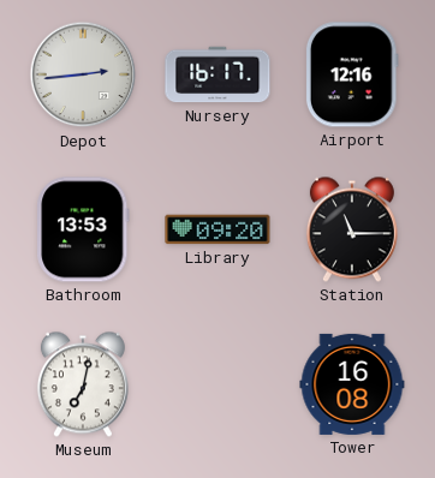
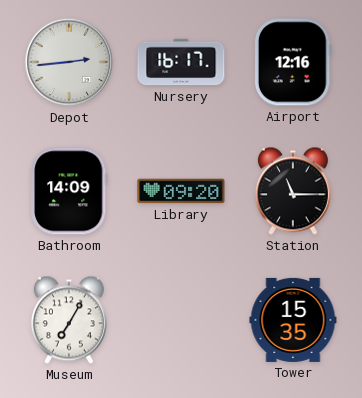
Bathroom: 13:53 -> 14:09
Museum: 7:02 -> 7:05
Tower: 16:08 -> 15:35
